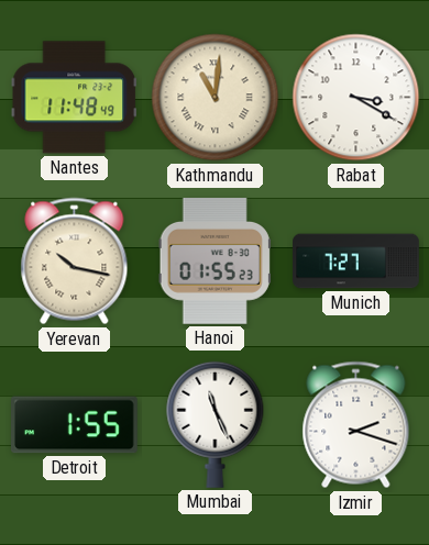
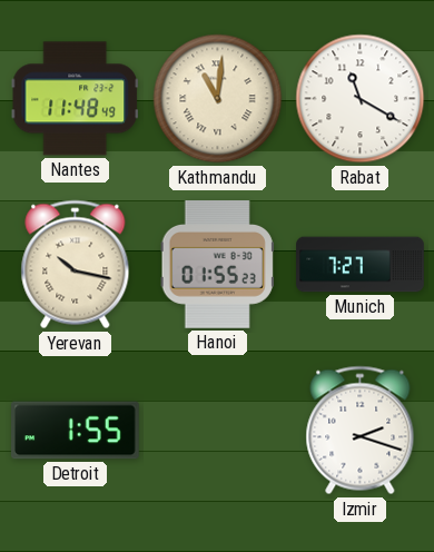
Rabat: 3:20 -> 11:20
Mumbai: 11:26 -> none
